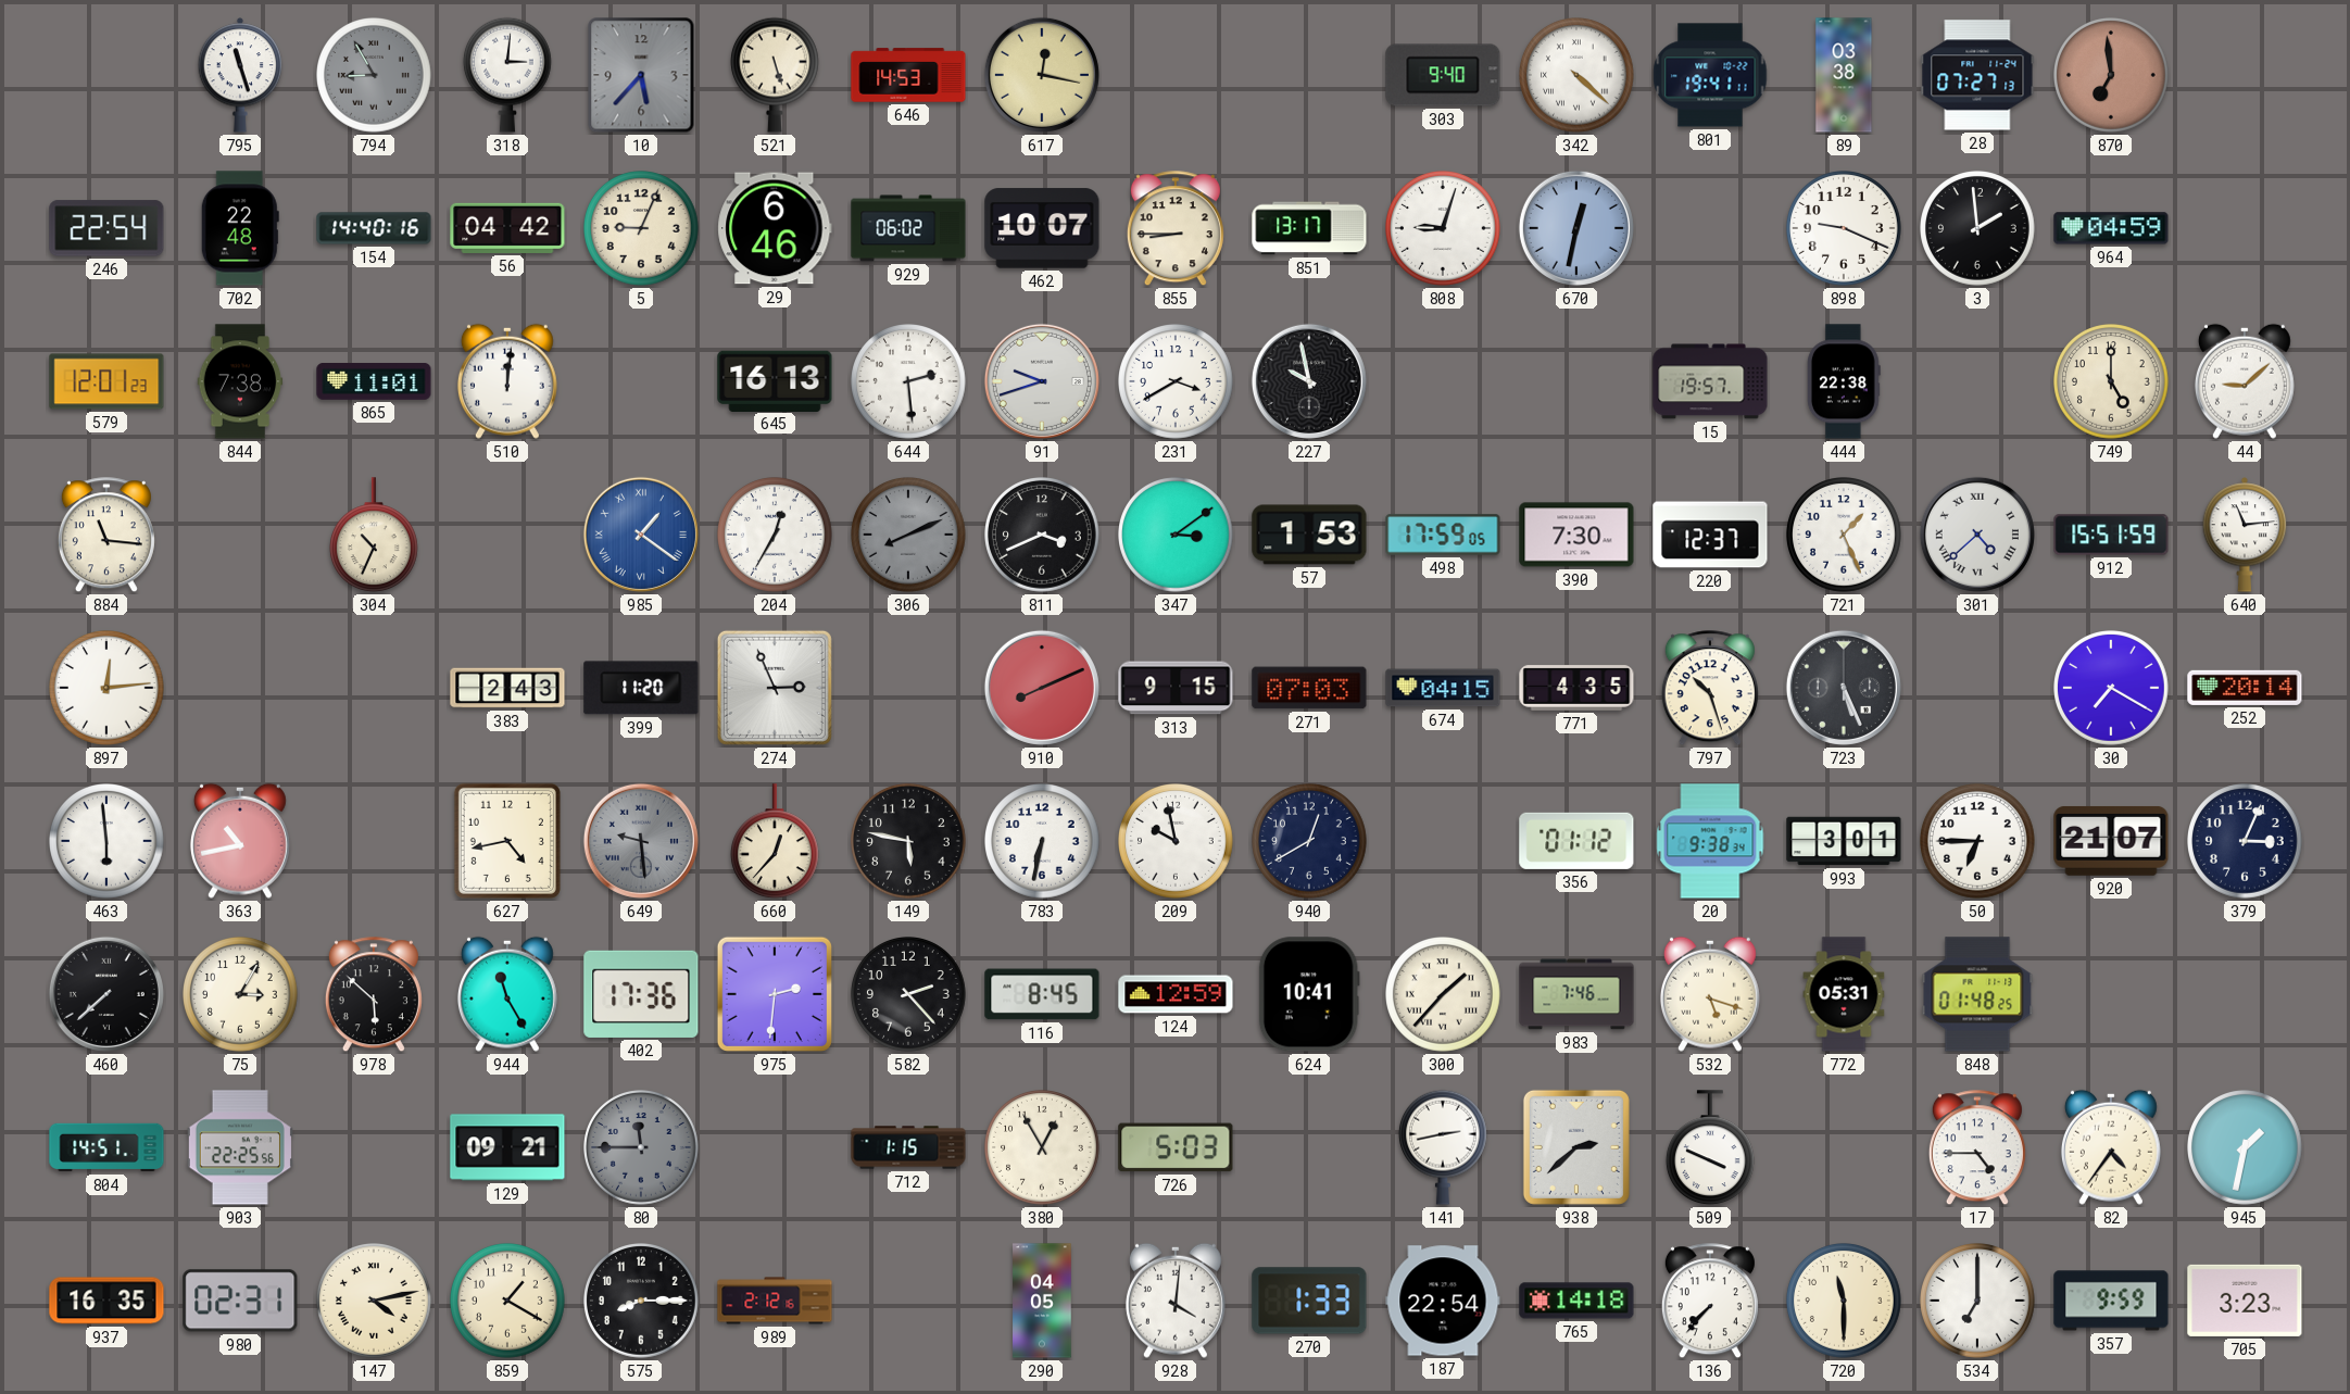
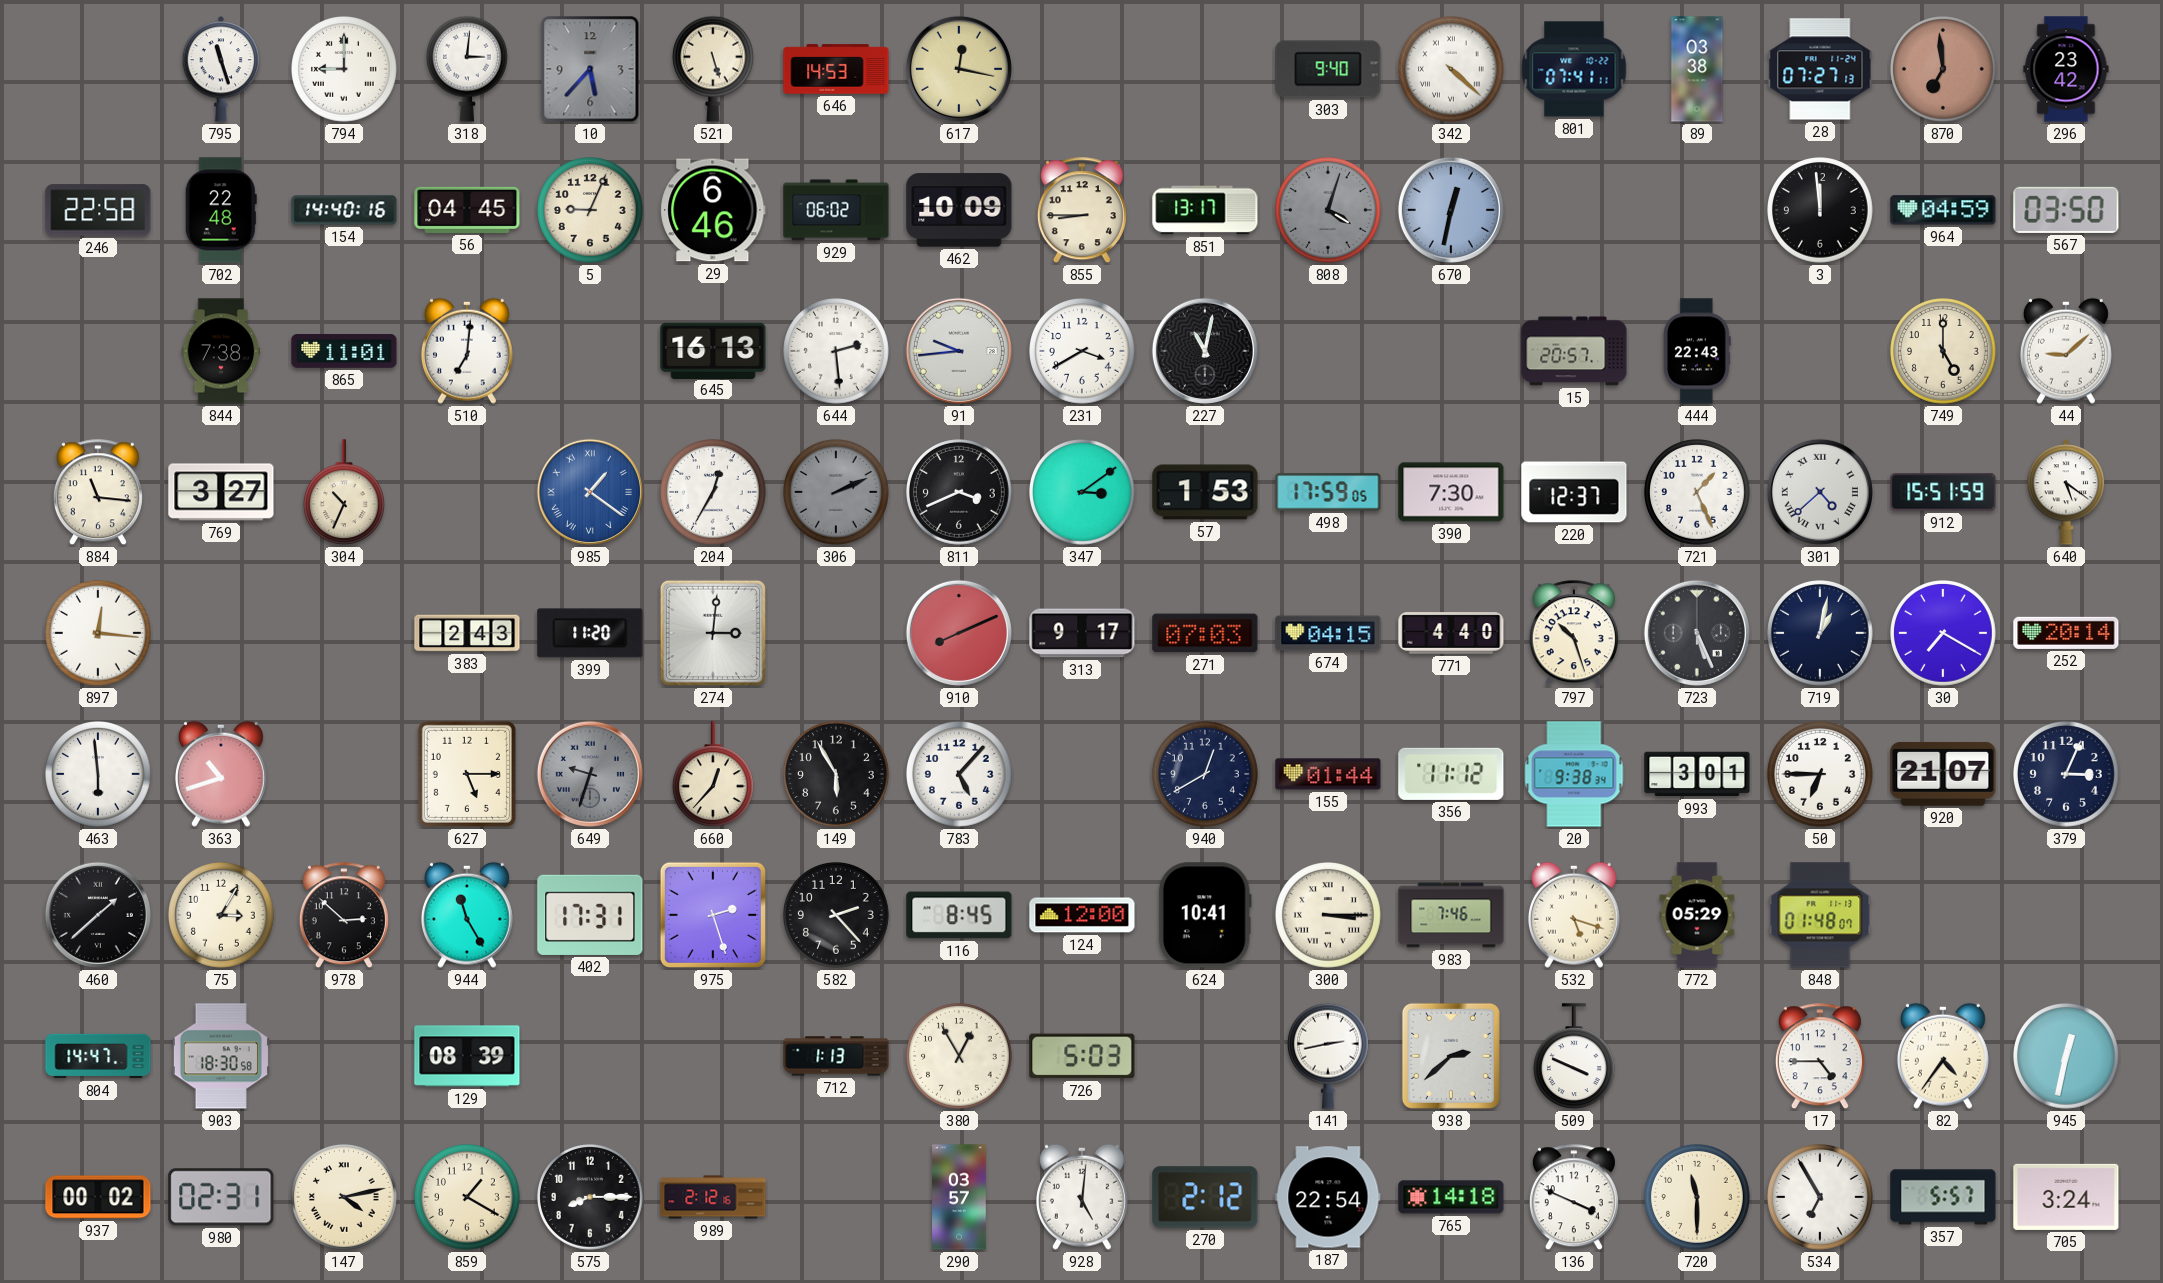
794: 8:55 -> 9:00
794 dial: grey -> white
801: 19:41 -> 07:41
296: none -> 23:42
246: 22:54 -> 22:58
56: 04:42 -> 04:45
462: 10:07 -> 10:09
808: 9:03 -> 4:03
808 dial: white -> grey
898: 9:19 -> none
3: 1:59 -> 11:59
567: none -> 03:50
579: 12:01 -> none
510: 12:01 -> 7:01
91: 9:42 -> 9:44
227: 9:58 -> 11:02
15: 19:57 -> 20:57
444: 22:38 -> 22:43
769: none -> 3:27
306: 8:11 -> 2:11
640: 11:14 -> 5:21
897: 12:14 -> 12:16
274: 2:56 -> 3:01
313: 9:15 -> 9:17
771: 4:35 -> 4:40
719: none -> 1:02
363: 10:43 -> 10:42
627: 4:43 -> 5:15
649: 9:29 -> 9:33
149: 5:47 -> 5:55
783: 6:32 -> 5:07
209: 9:58 -> none
155: none -> 01:44
356: 01:12 -> 11:12
460: 7:38 -> 1:38
978: 5:52 -> 2:52
402: 17:36 -> 17:31
975: 2:31 -> 2:27
124: 12:59 -> 12:00
300: 1:37 -> 3:15
772: 05:31 -> 05:29
848: 01:48:25 -> 01:48:07
804: 14:51 -> 14:47
903: 22:25 -> 18:30
129: 09:21 -> 08:39
80: 11:45 -> none
712: 1:15 -> 1:13
945: 1:32 -> 12:32
937: 16:35 -> 00:02
290: 04:05 -> 03:57
928: 4:01 -> 5:01
270: 1:33 -> 2:12
136: 7:37 -> 3:49
534: 7:00 -> 6:55
357: 9:59 -> 5:57
705: 3:23 -> 3:24
